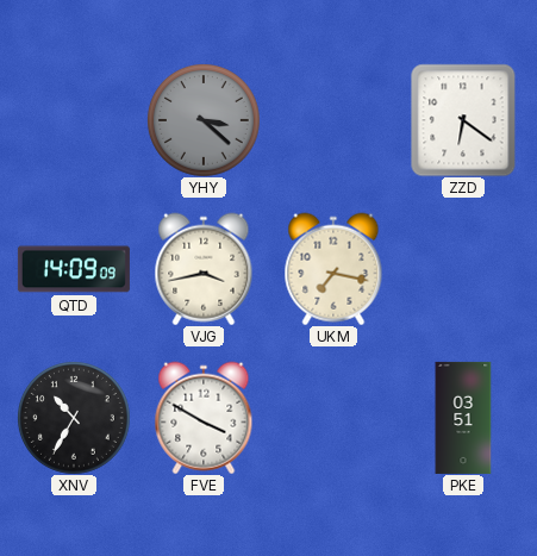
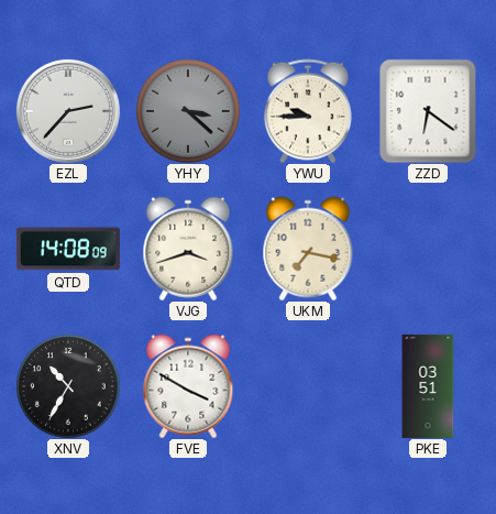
EZL: none -> 2:37
YWU: none -> 9:45
QTD: 14:09 -> 14:08
VJG: 3:43 -> 3:42
